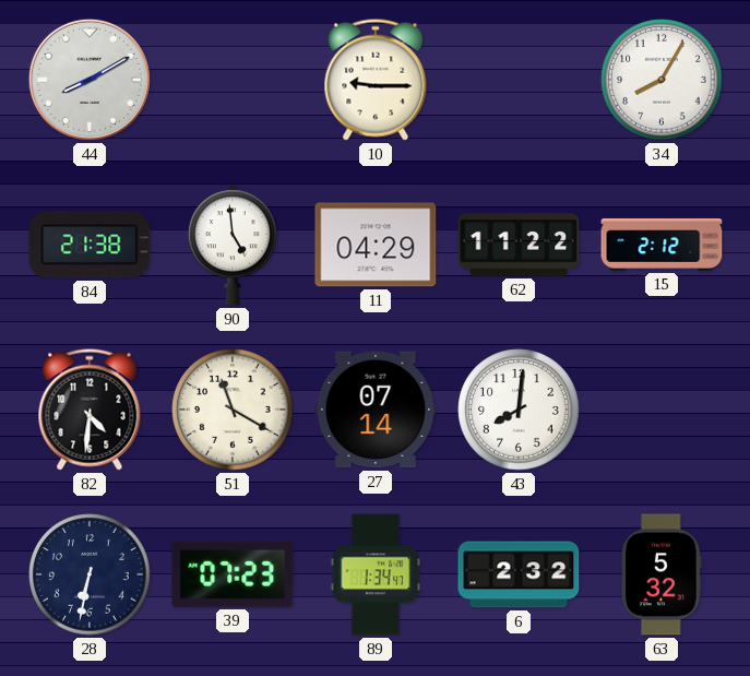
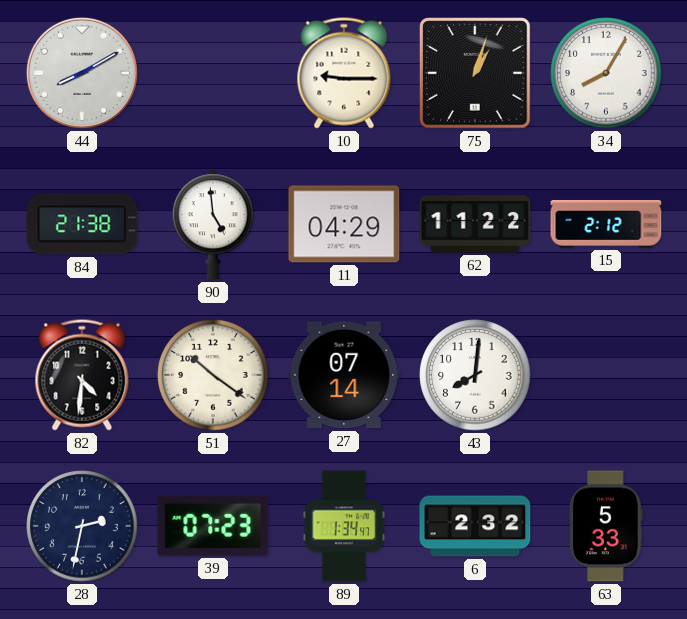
75: none -> 1:03
51: 11:20 -> 10:21
28: 6:32 -> 2:32
63: 5:32 -> 5:33
